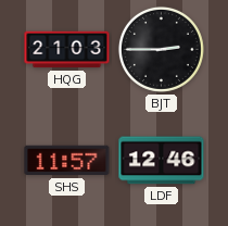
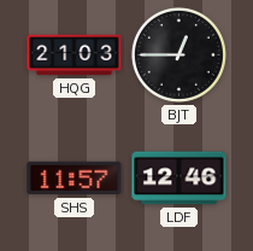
BJT: 2:45 -> 12:45
